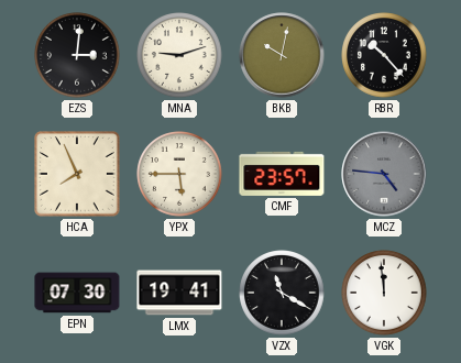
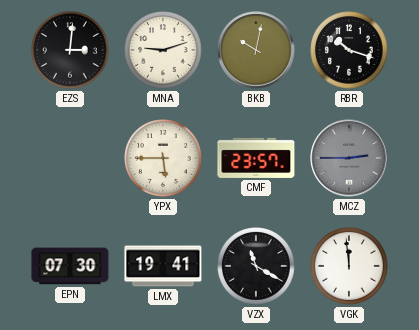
RBR: 10:23 -> 10:18
HCA: 7:56 -> none
MCZ: 4:46 -> 2:45
